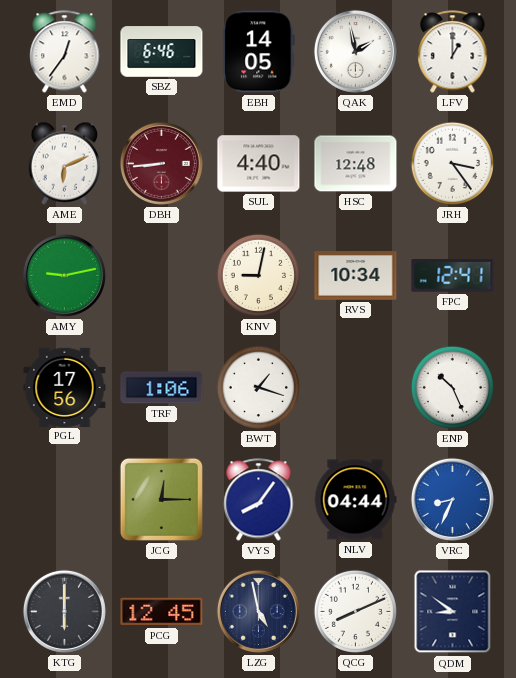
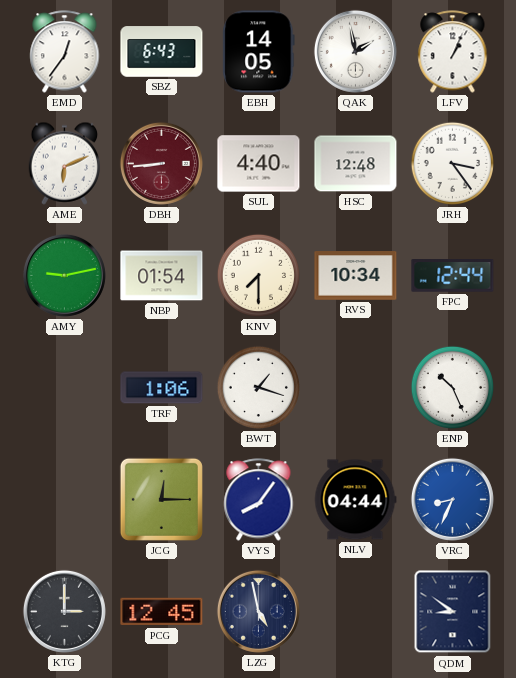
SBZ: 6:46 -> 6:43
LFV: 1:00 -> 1:04
NBP: none -> 01:54
KNV: 9:02 -> 7:30
FPC: 12:41 -> 12:44
PGL: 17:56 -> none
KTG: 6:00 -> 3:00
QCG: 8:11 -> none
